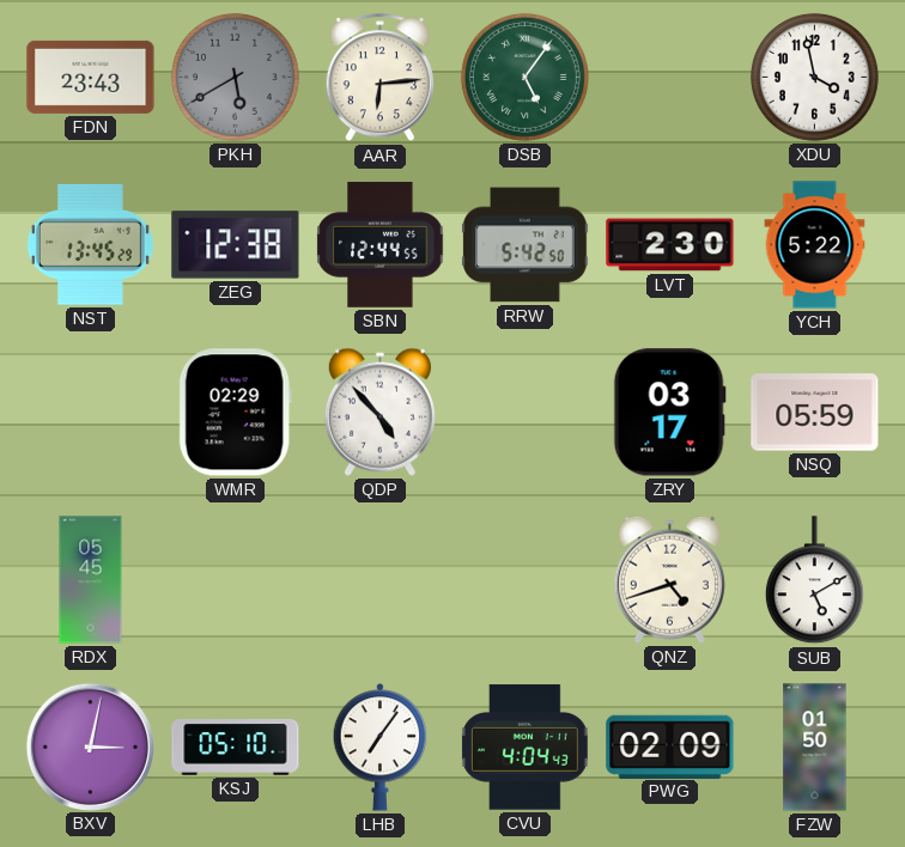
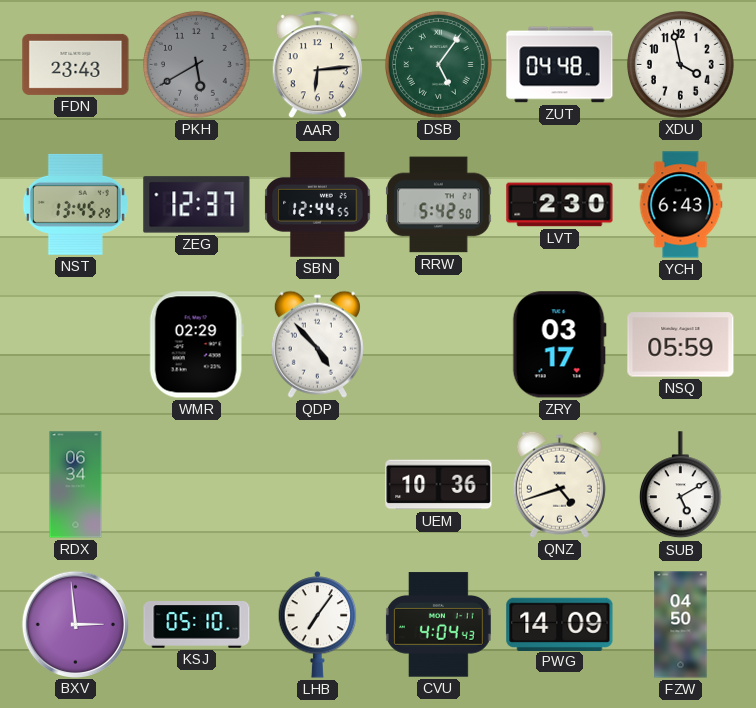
ZUT: none -> 04:48
ZEG: 12:38 -> 12:37
YCH: 5:22 -> 6:43
RDX: 05:45 -> 06:34
UEM: none -> 10:36
BXV: 3:02 -> 2:59
PWG: 02:09 -> 14:09
FZW: 01:50 -> 04:50
